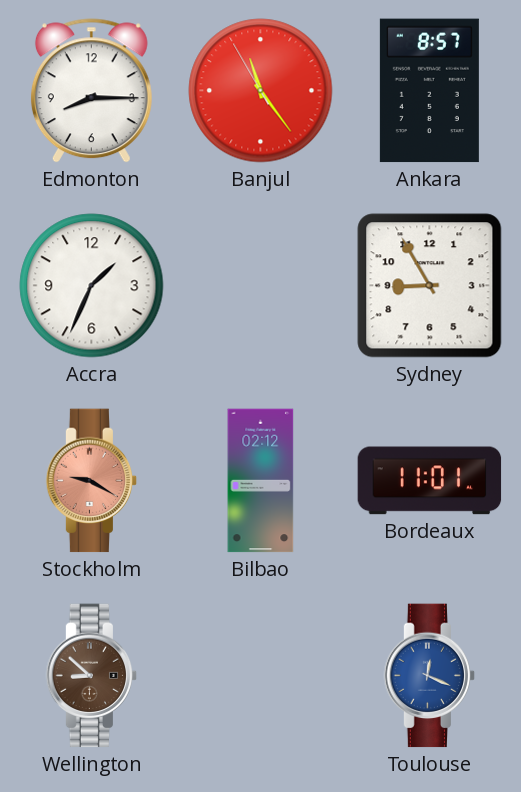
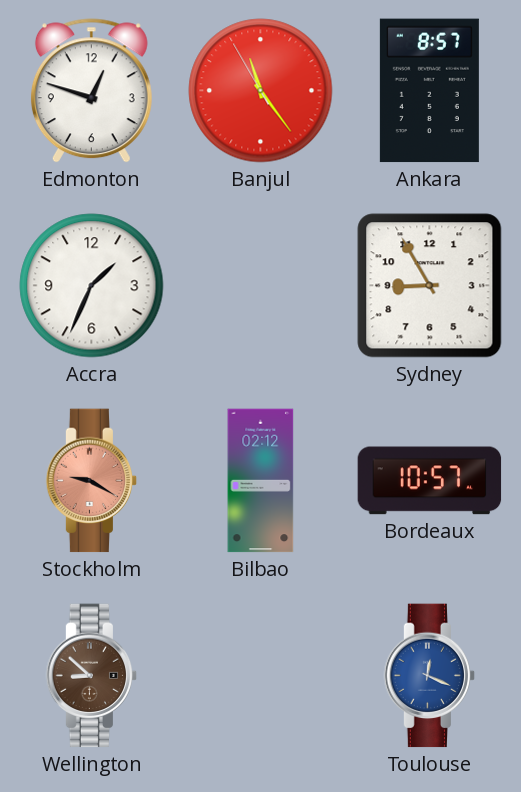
Edmonton: 8:15 -> 12:48
Bordeaux: 11:01 -> 10:57
